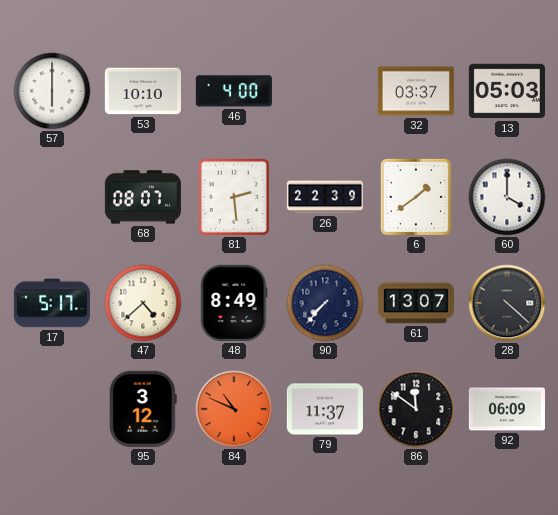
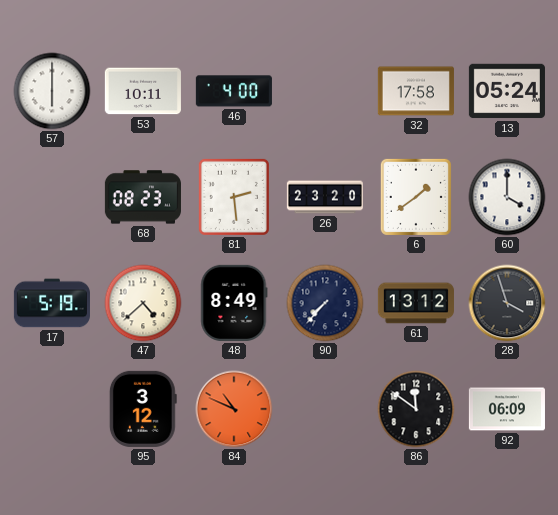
53: 10:10 -> 10:11
32: 03:37 -> 17:58
13: 05:03 -> 05:24
68: 08:07 -> 08:23
26: 22:39 -> 23:20
17: 5:17 -> 5:19
61: 13:07 -> 13:12
28: 4:22 -> 3:57
79: 11:37 -> none
